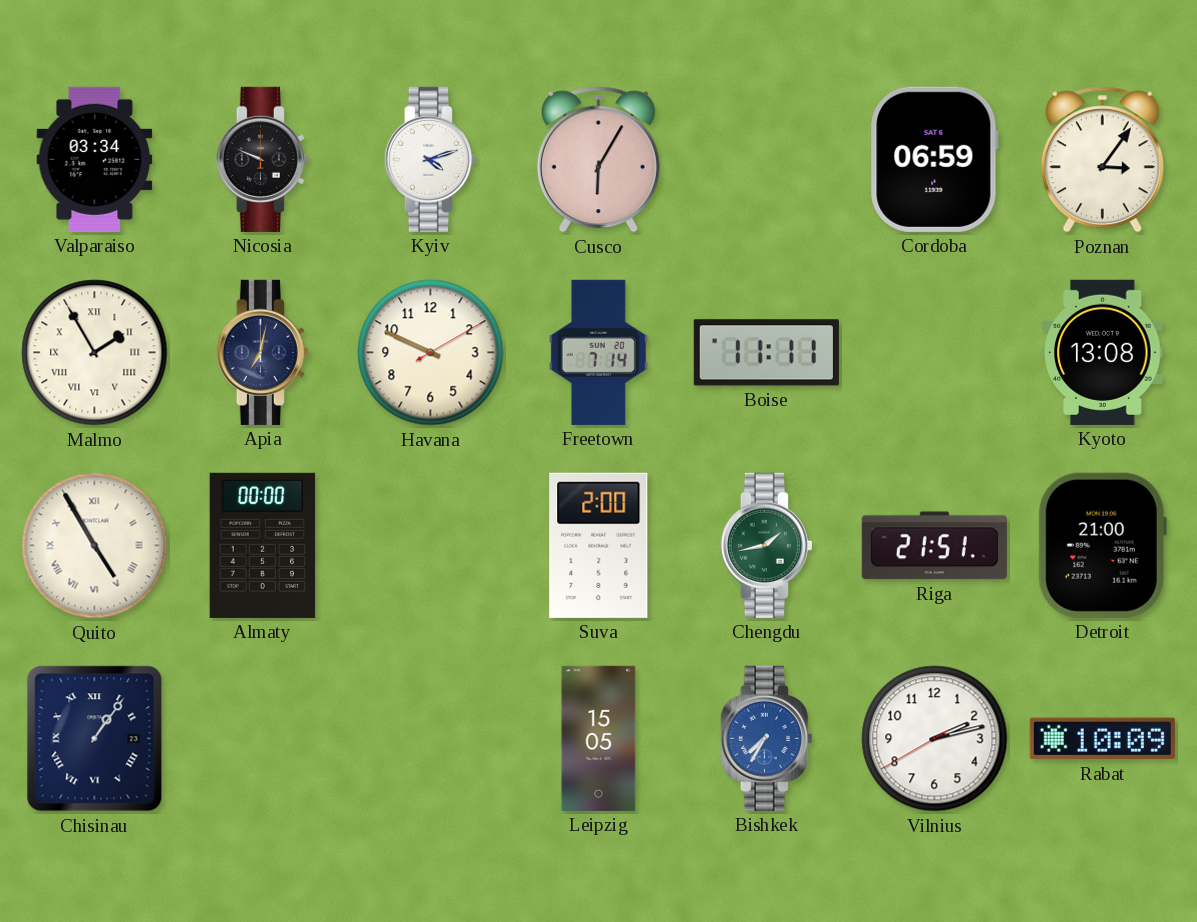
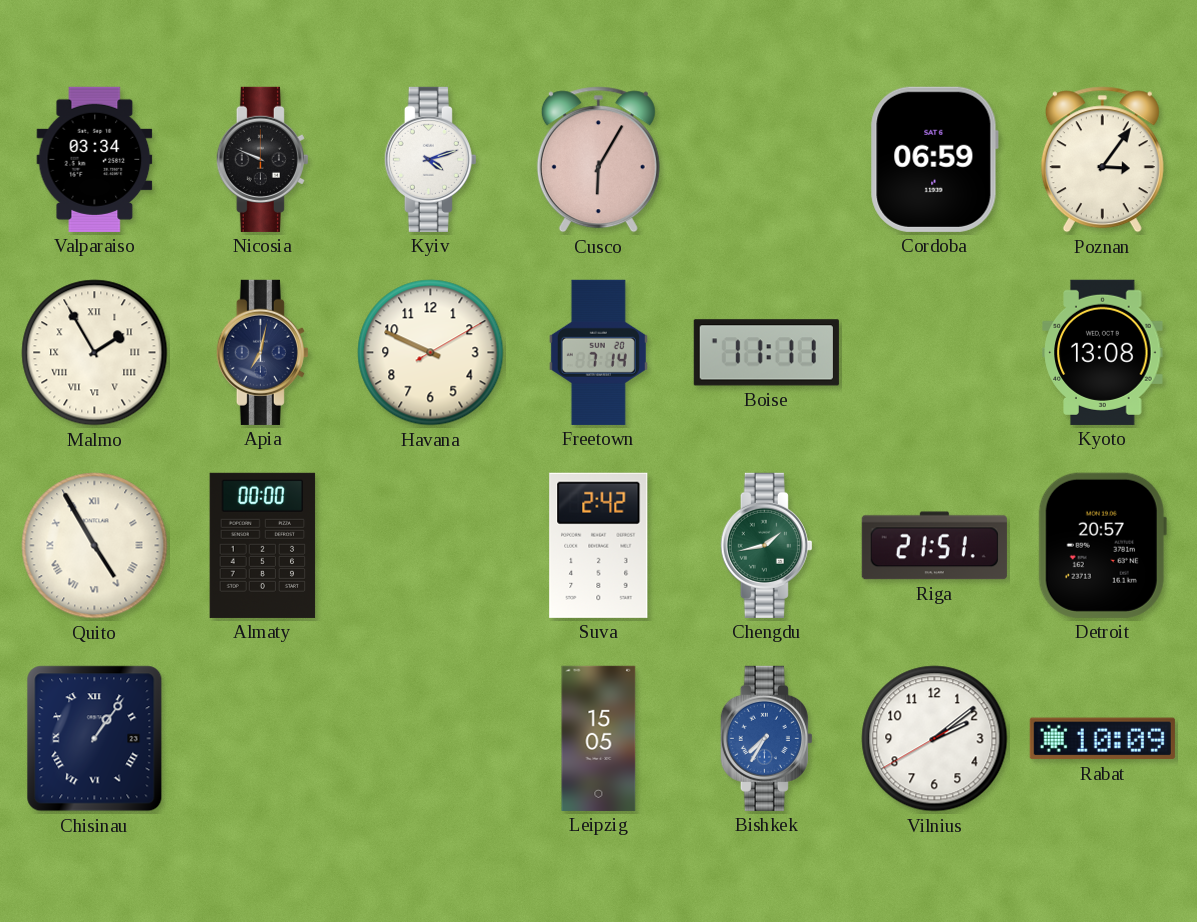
Suva: 2:00 -> 2:42
Detroit: 21:00 -> 20:57
Vilnius: 2:12 -> 2:08
